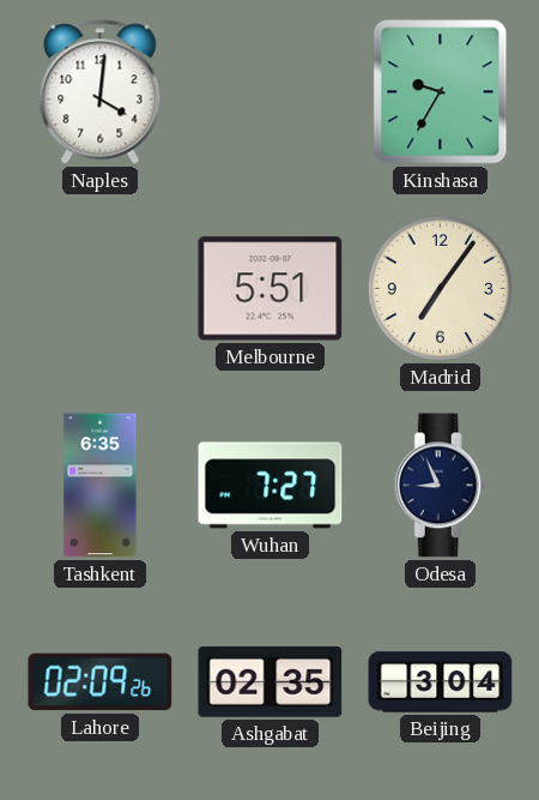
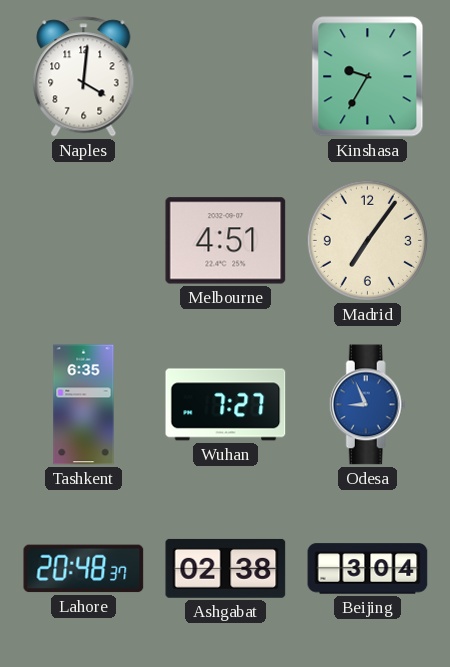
Melbourne: 5:51 -> 4:51
Odesa dial: navy -> blue
Lahore: 02:09 -> 20:48
Ashgabat: 02:35 -> 02:38
